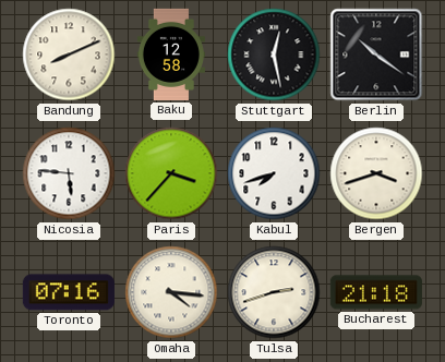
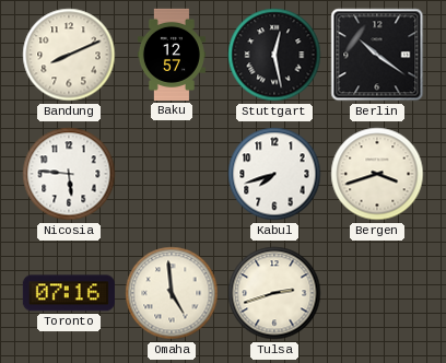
Baku: 12:58 -> 12:57
Paris: 3:37 -> none
Omaha: 4:16 -> 4:59
Bucharest: 21:18 -> none
